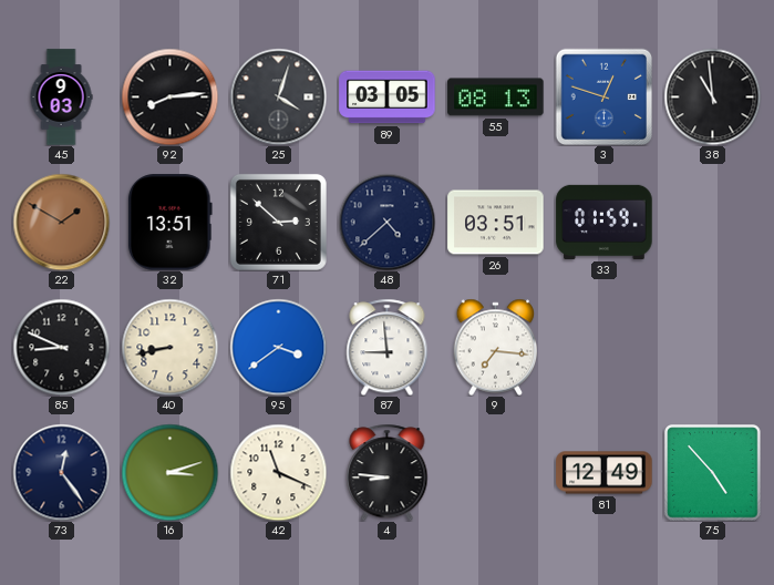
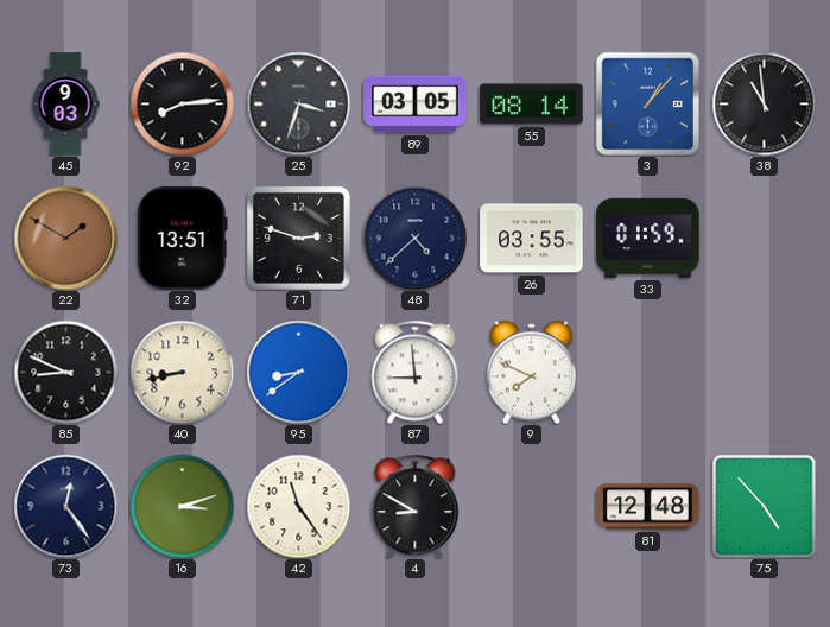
25: 4:03 -> 3:33
55: 08:13 -> 08:14
3: 12:48 -> 1:07
71: 2:52 -> 2:48
26: 03:51 -> 03:55
95: 3:39 -> 8:39
9: 7:16 -> 7:49
42: 11:19 -> 11:24
4: 8:46 -> 8:50
81: 12:49 -> 12:48
